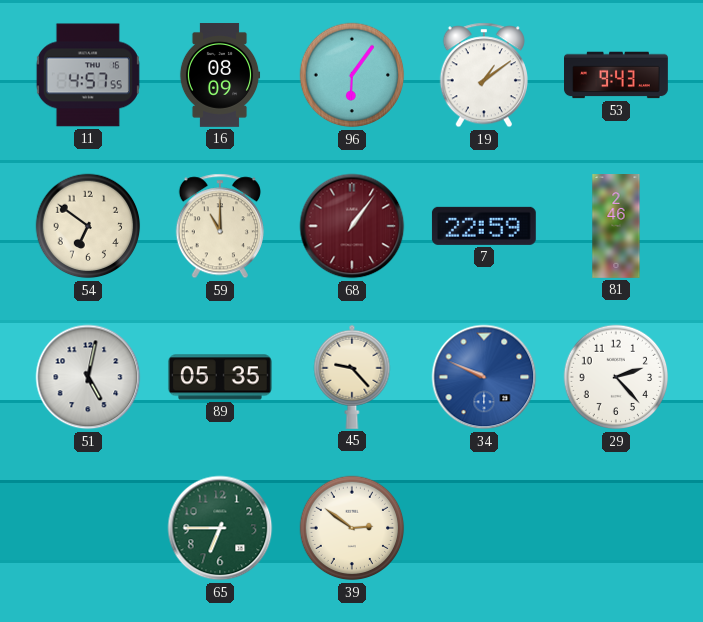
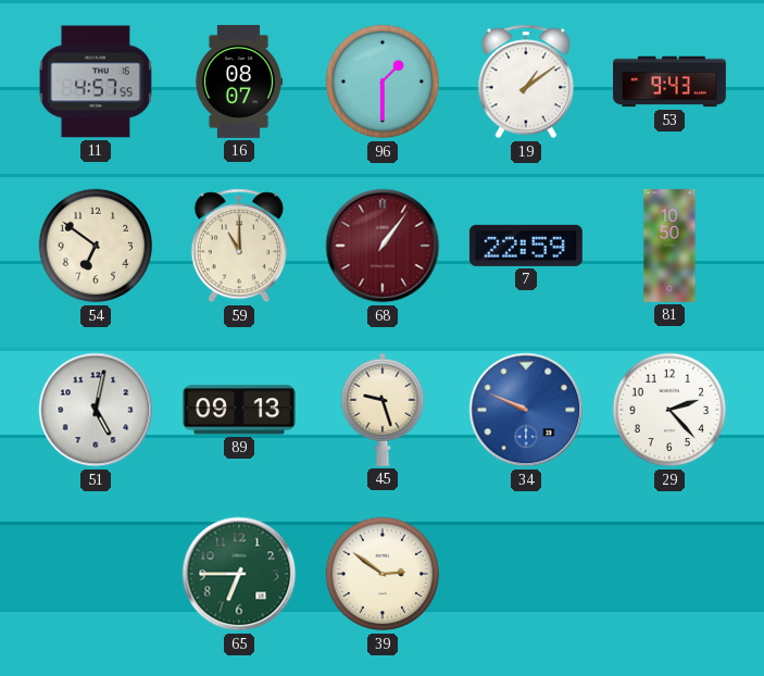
16: 08:09 -> 08:07
96: 6:06 -> 1:30
81: 2:46 -> 10:50
89: 05:35 -> 09:13
45: 9:23 -> 9:27
